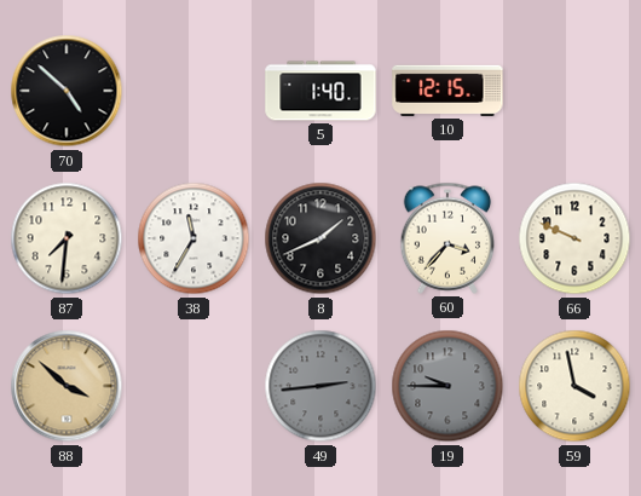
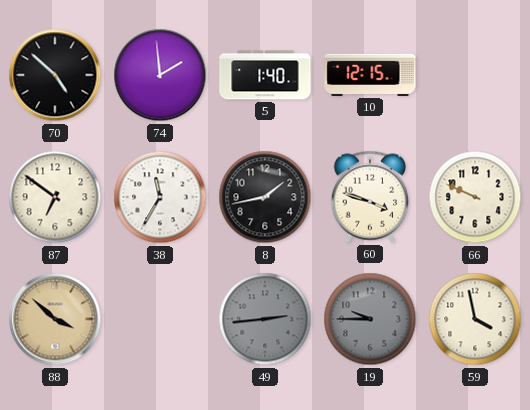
74: none -> 1:59
87: 7:31 -> 6:51
8: 1:41 -> 1:43
60: 3:37 -> 3:48
